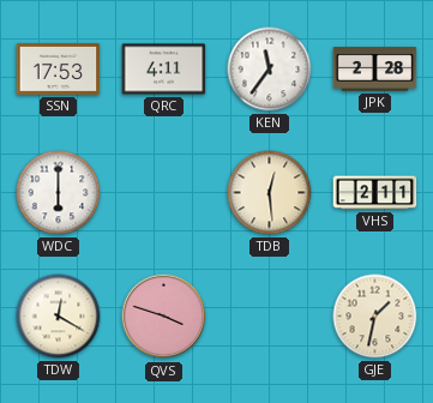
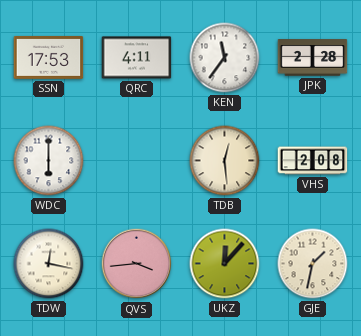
VHS: 2:11 -> 2:08
TDW: 12:20 -> 12:17
QVS: 3:48 -> 3:44
UKZ: none -> 12:07
